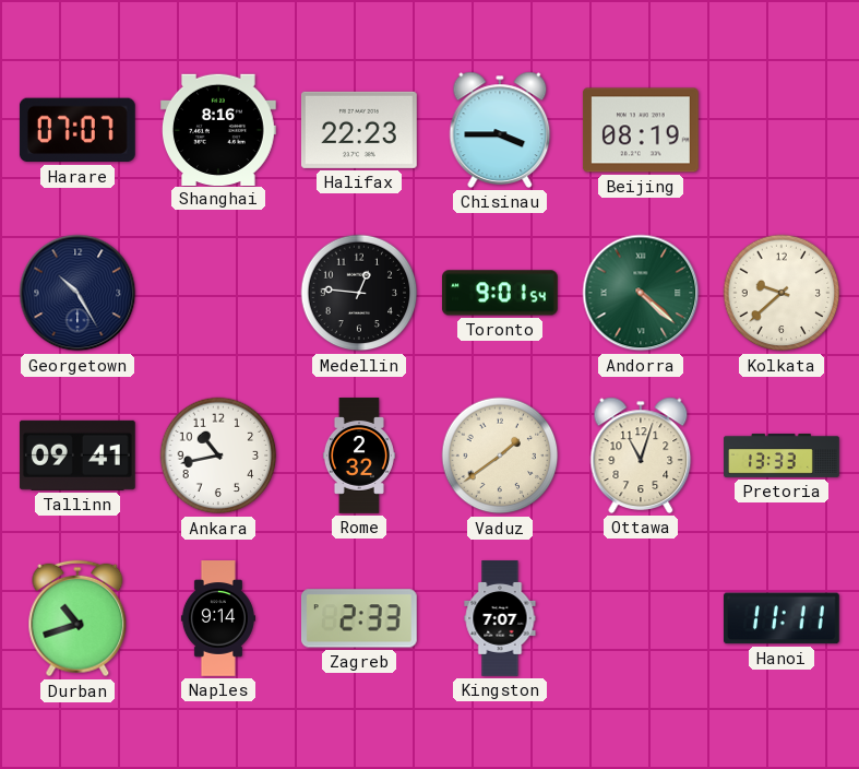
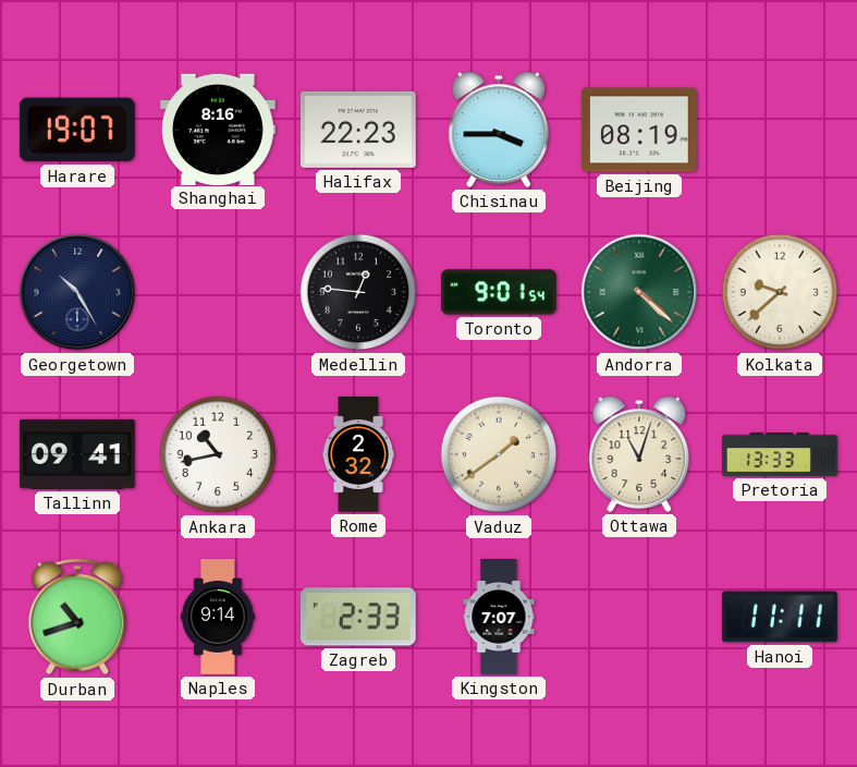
Harare: 07:07 -> 19:07
